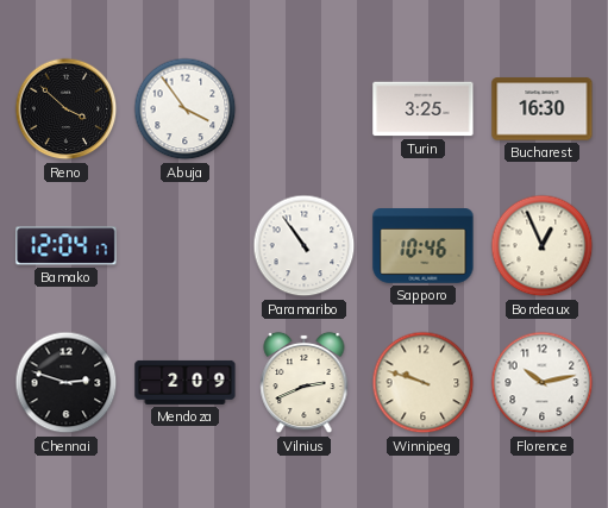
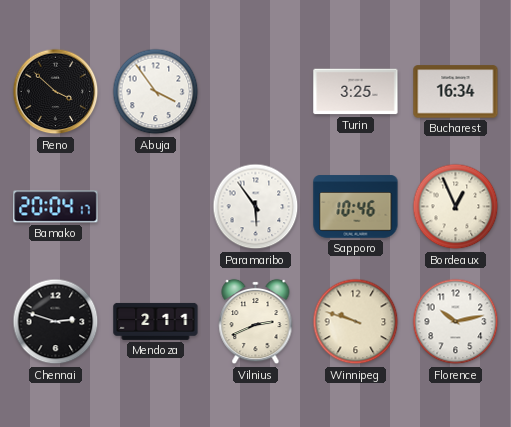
Bucharest: 16:30 -> 16:34
Bamako: 12:04 -> 20:04
Paramaribo: 10:54 -> 5:54
Mendoza: 2:09 -> 2:11
